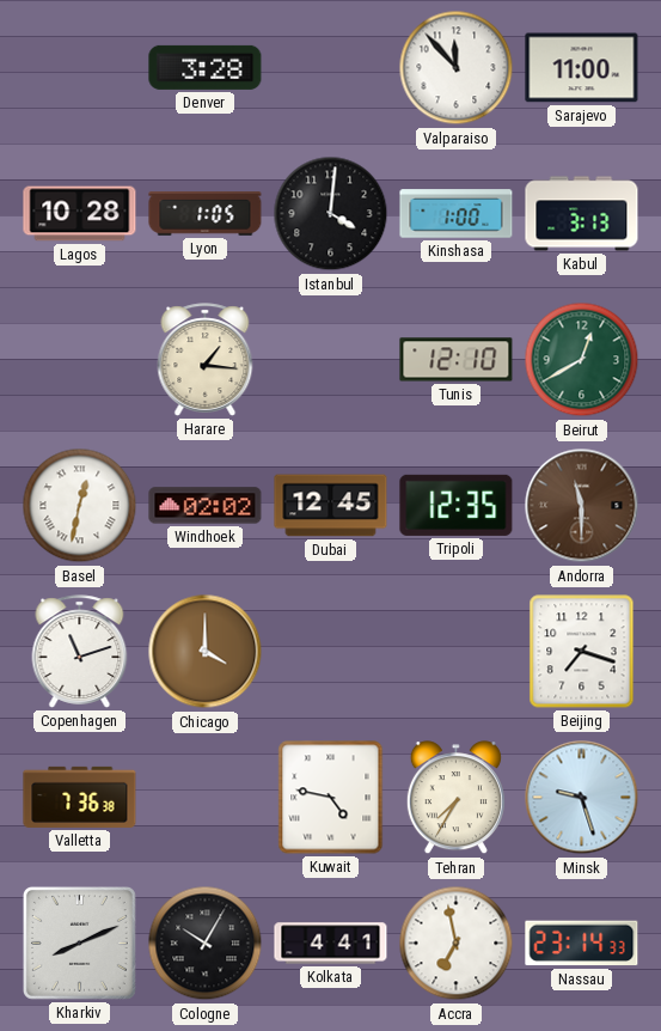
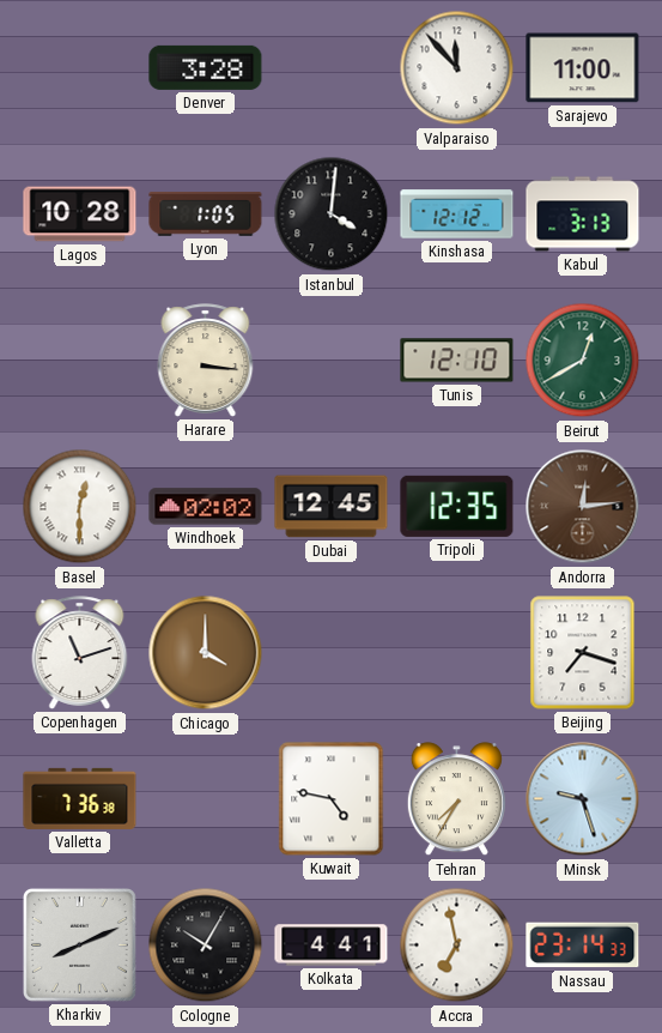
Kinshasa: 1:00 -> 12:12
Harare: 1:16 -> 3:16
Basel: 12:32 -> 12:30
Andorra: 11:30 -> 12:14
